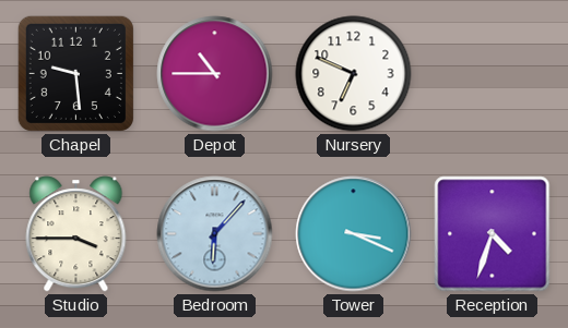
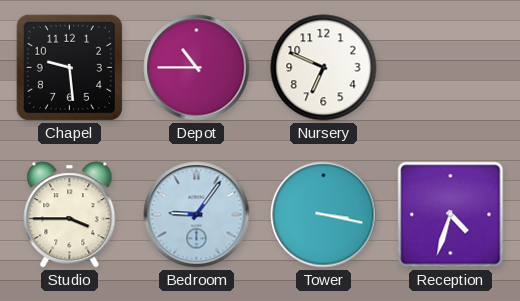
Bedroom: 6:07 -> 9:06
Tower: 3:19 -> 3:17
